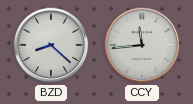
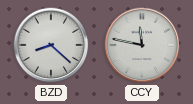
CCY: 11:44 -> 11:47
